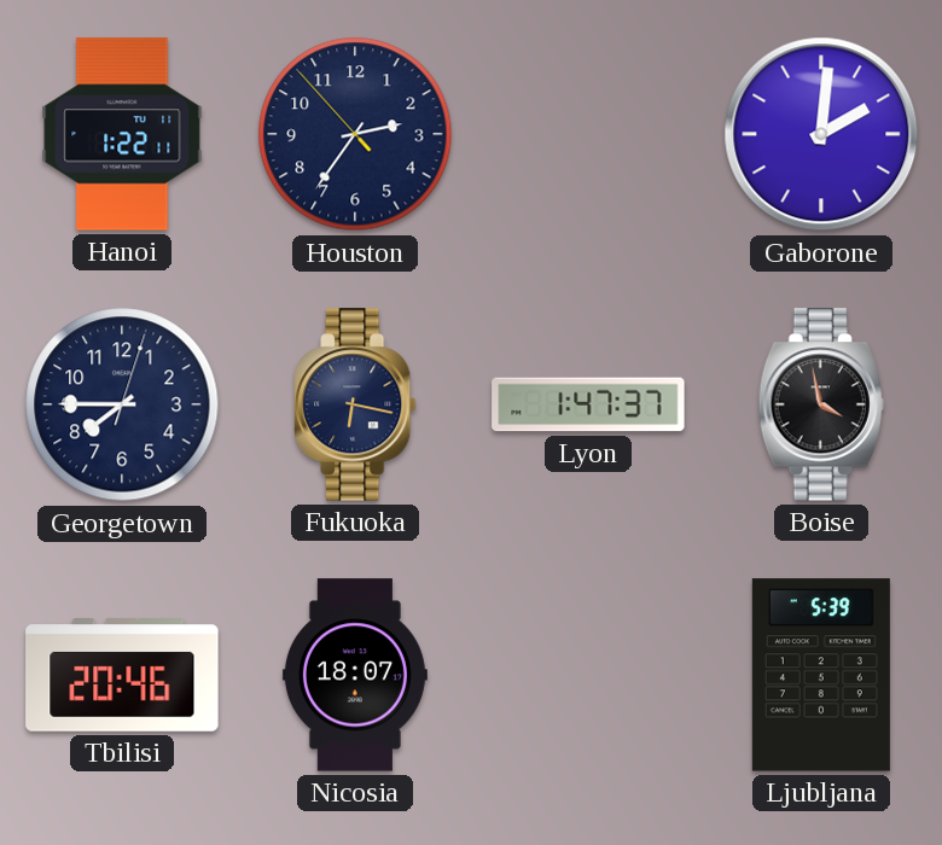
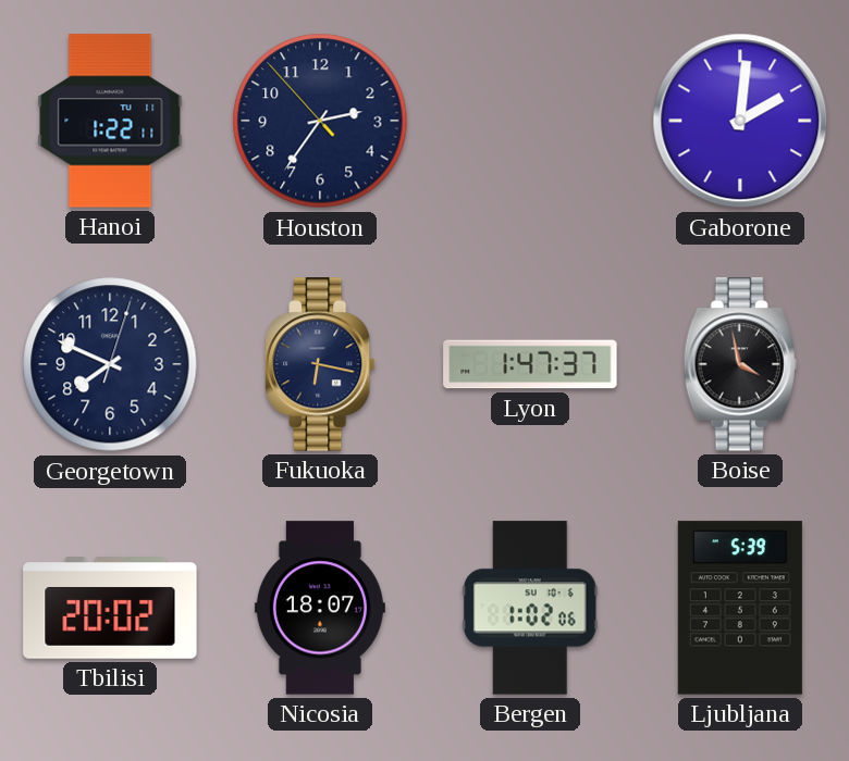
Georgetown: 7:45 -> 7:49
Tbilisi: 20:46 -> 20:02
Bergen: none -> 1:02
